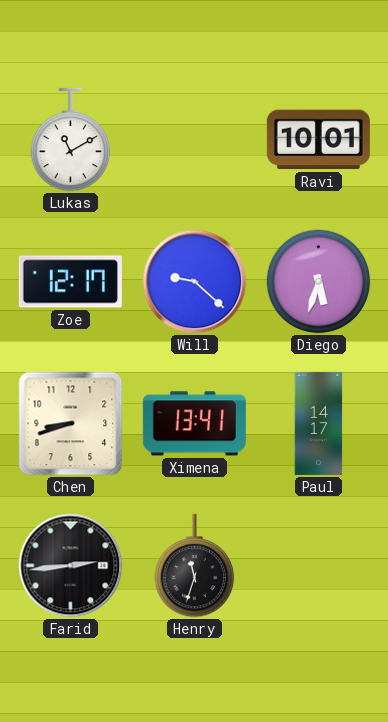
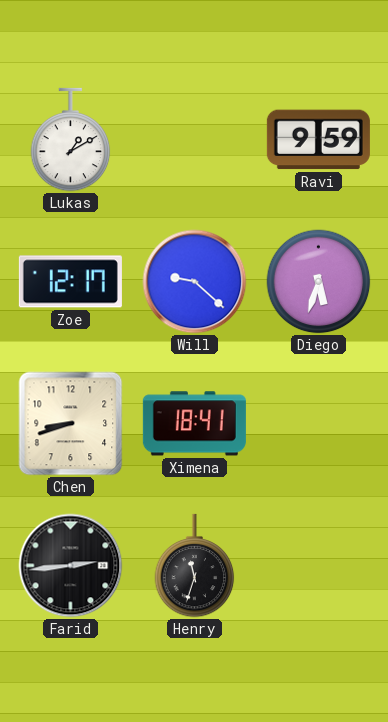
Lukas: 11:10 -> 1:10
Ravi: 10:01 -> 9:59
Ximena: 13:41 -> 18:41
Paul: 14:17 -> none
